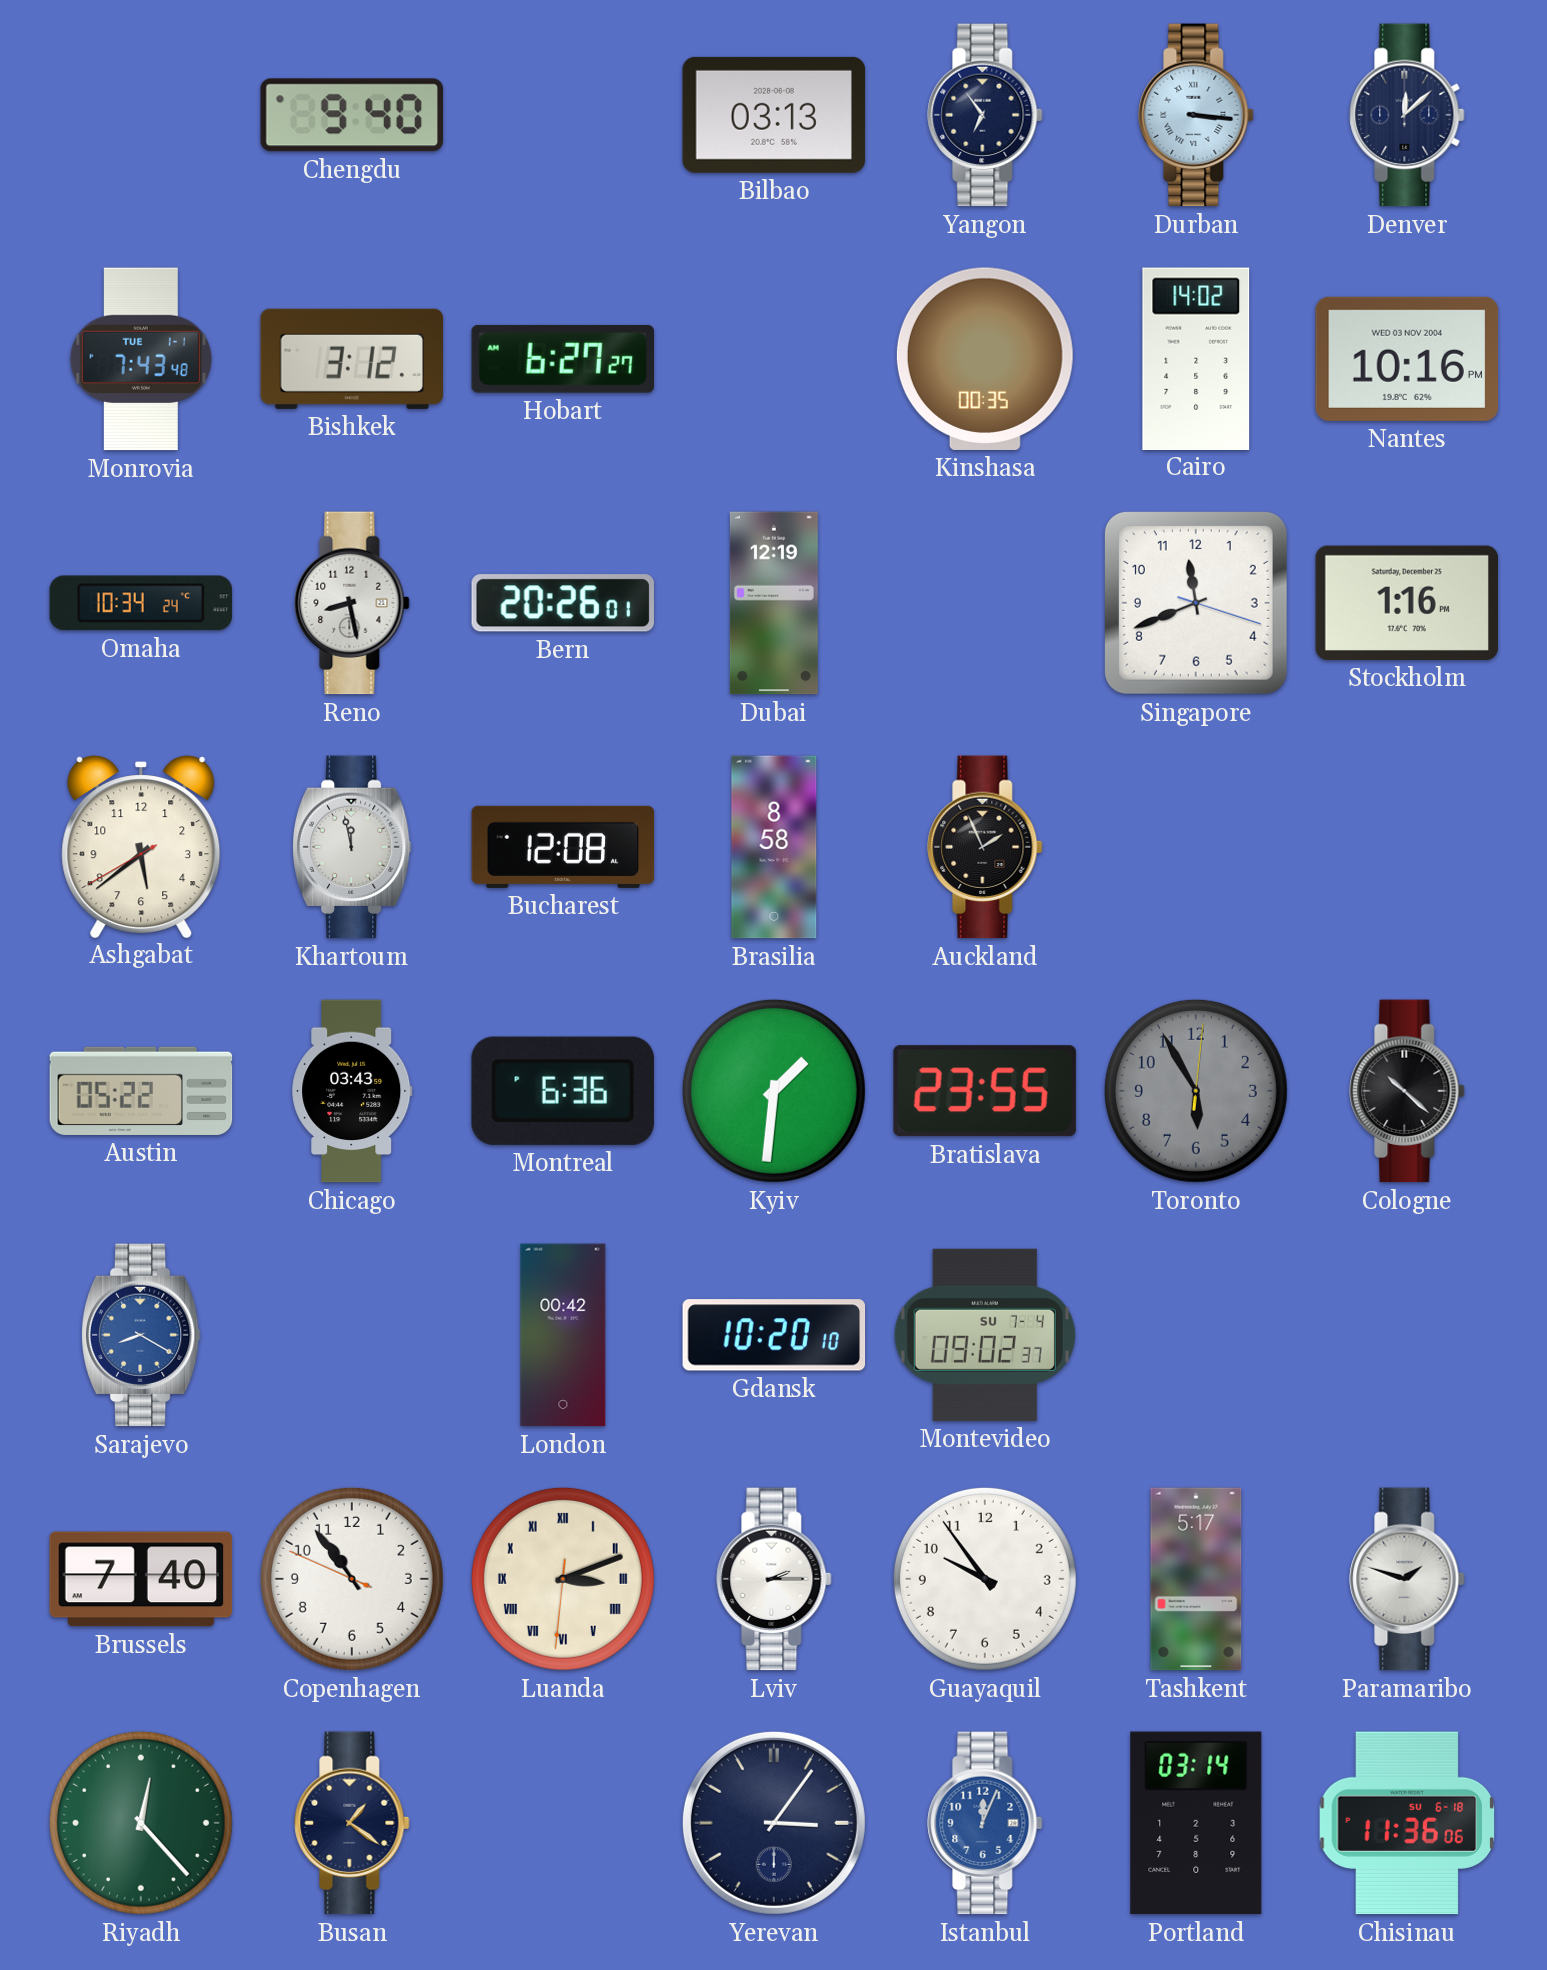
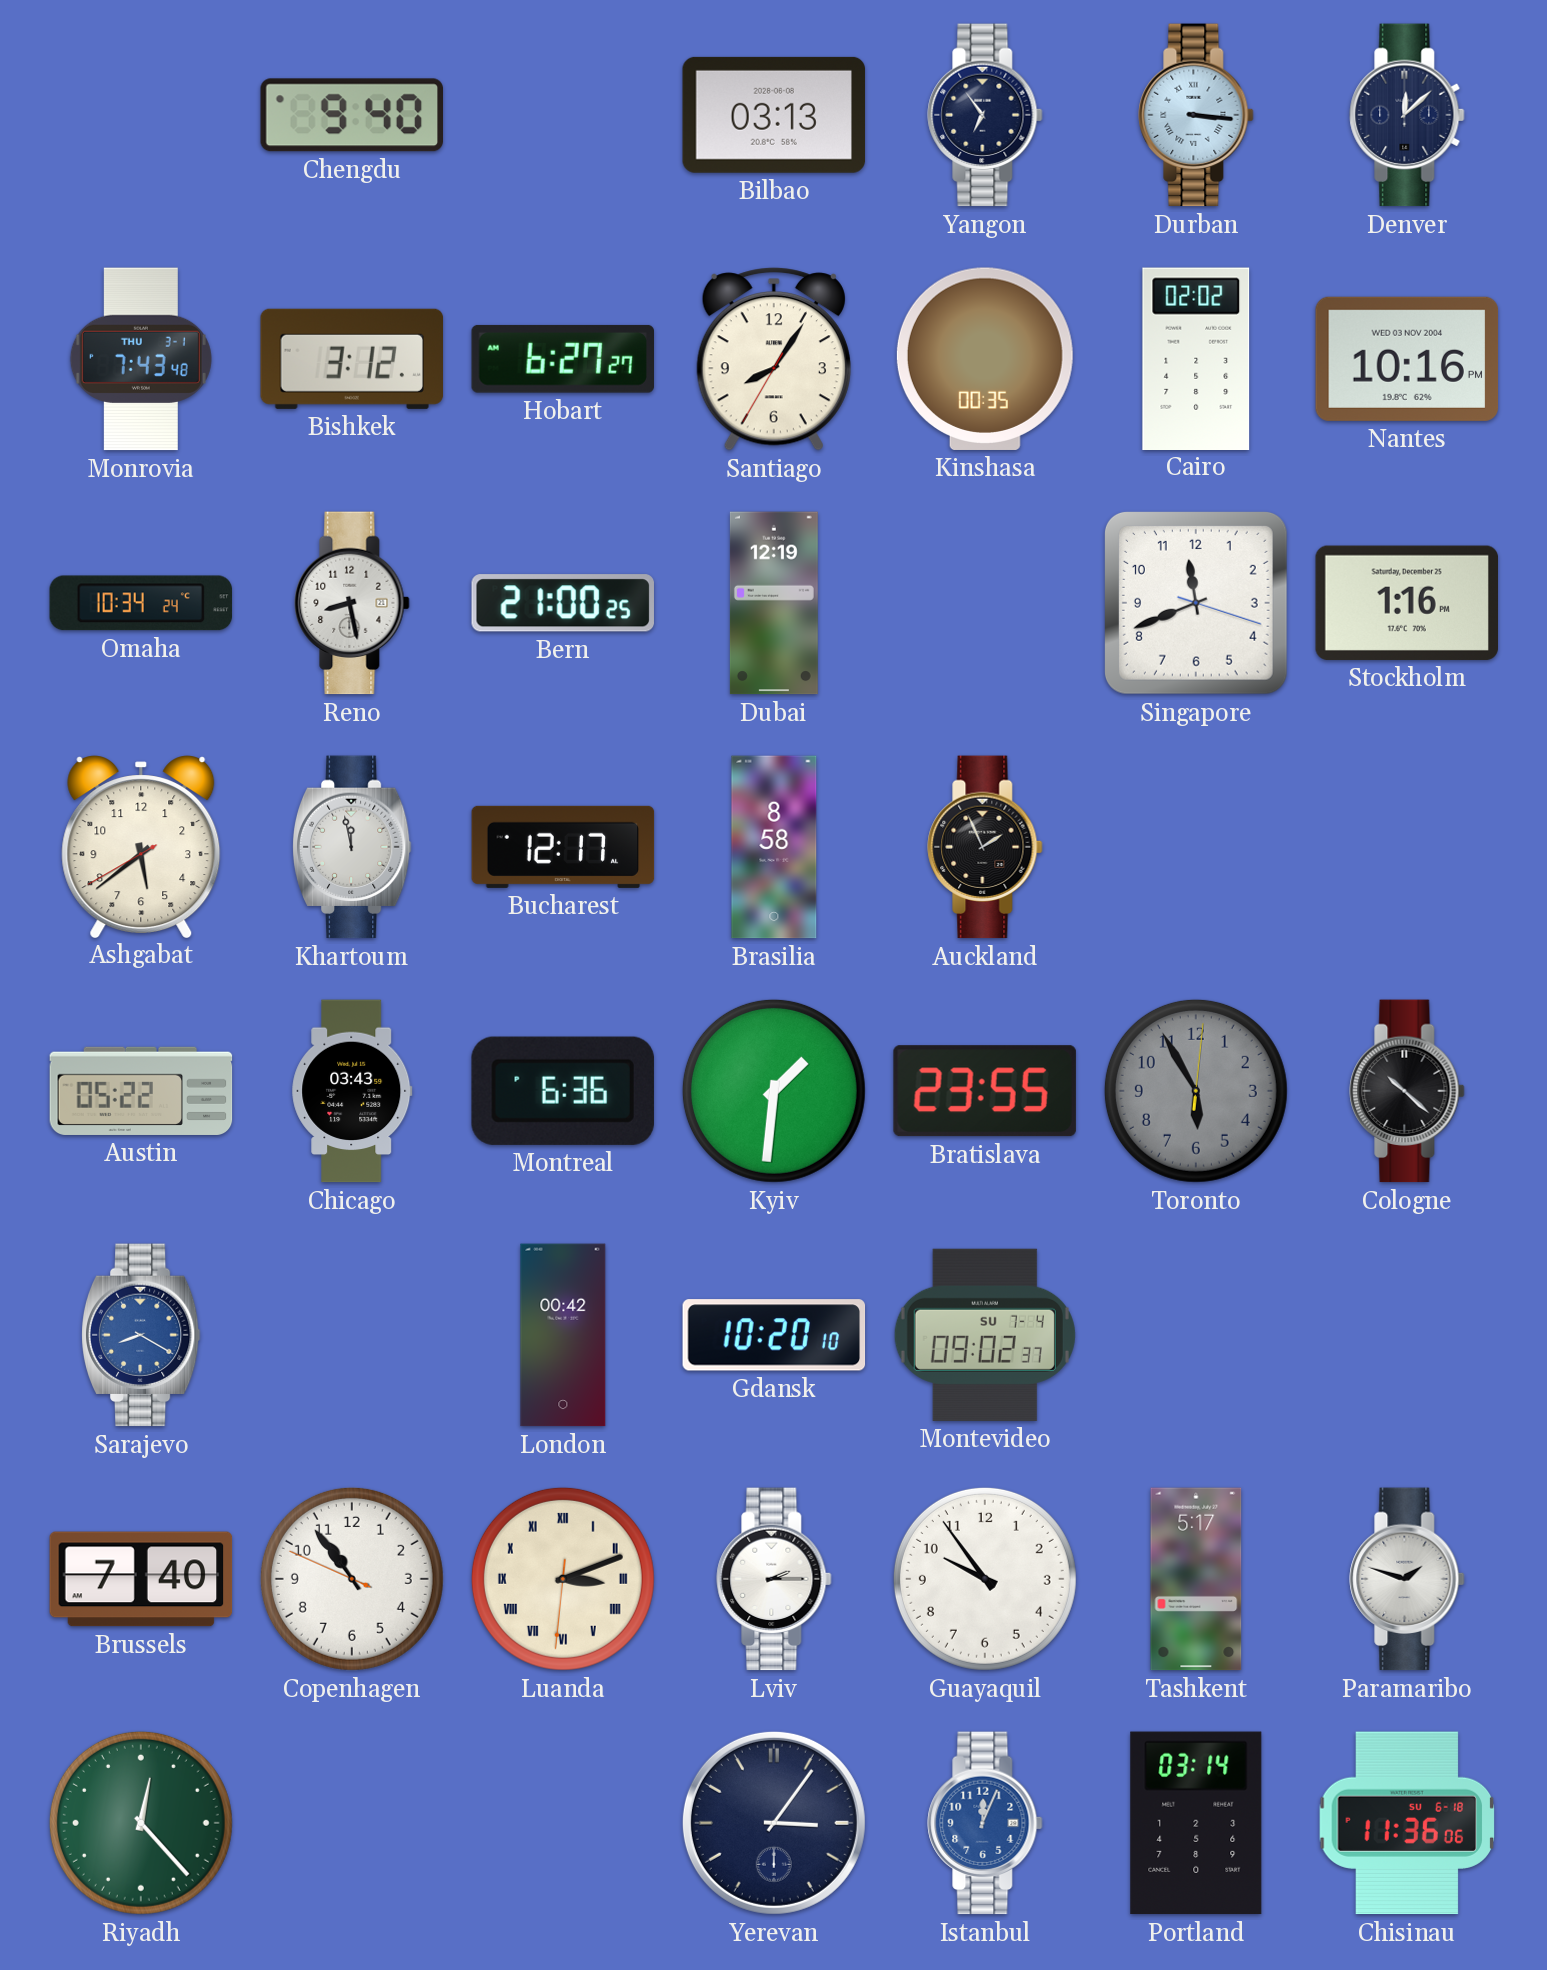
Monrovia date: TUE 1-1 -> THU 3-1
Santiago: none -> 8:05
Cairo: 14:02 -> 02:02
Bern: 20:26 -> 21:00
Bucharest: 12:08 -> 12:17
Busan: 1:21 -> none
